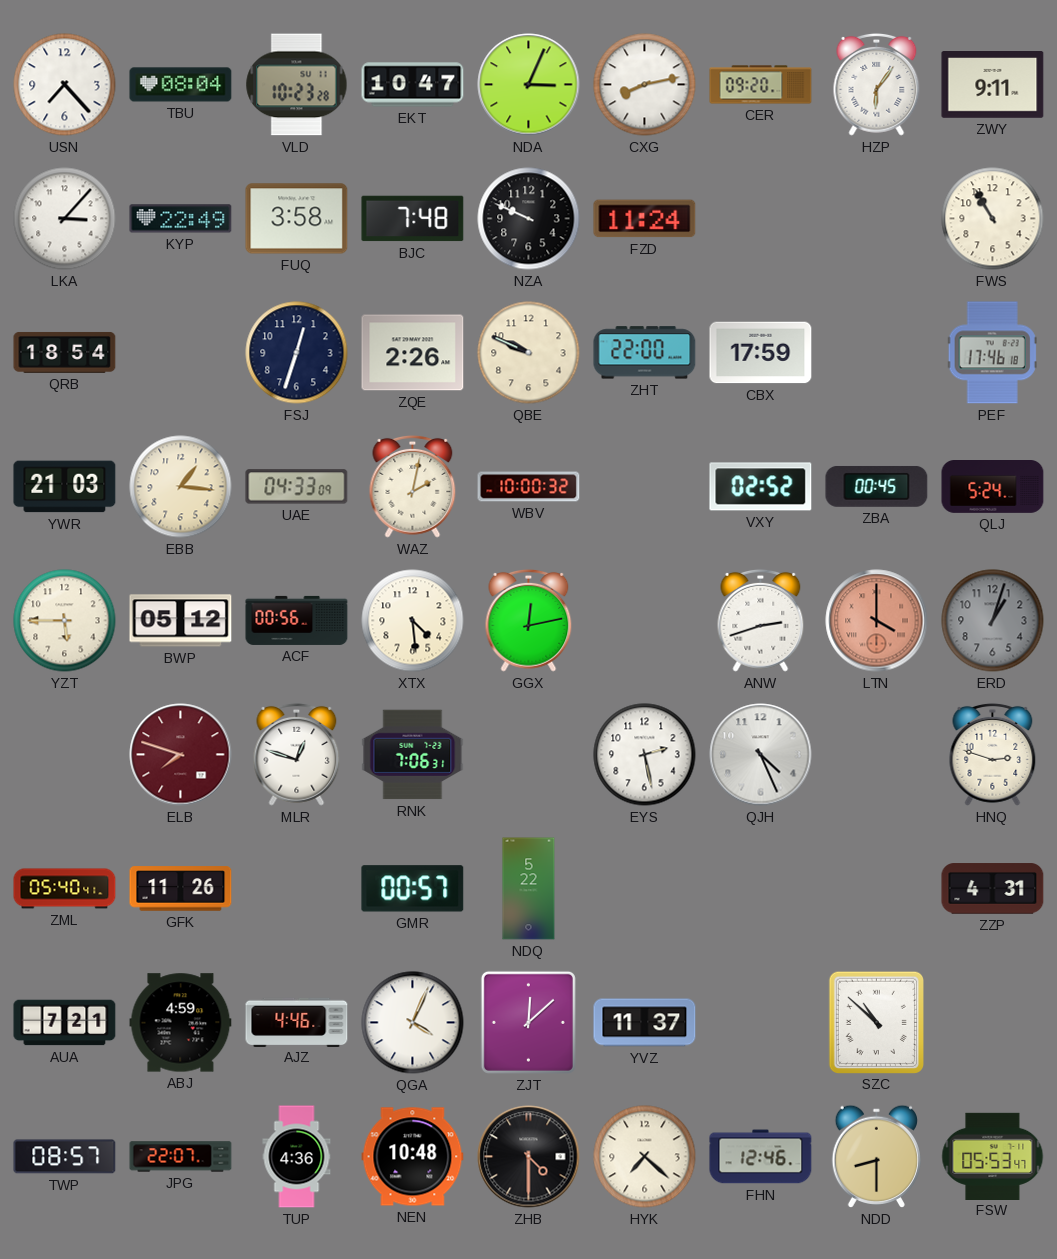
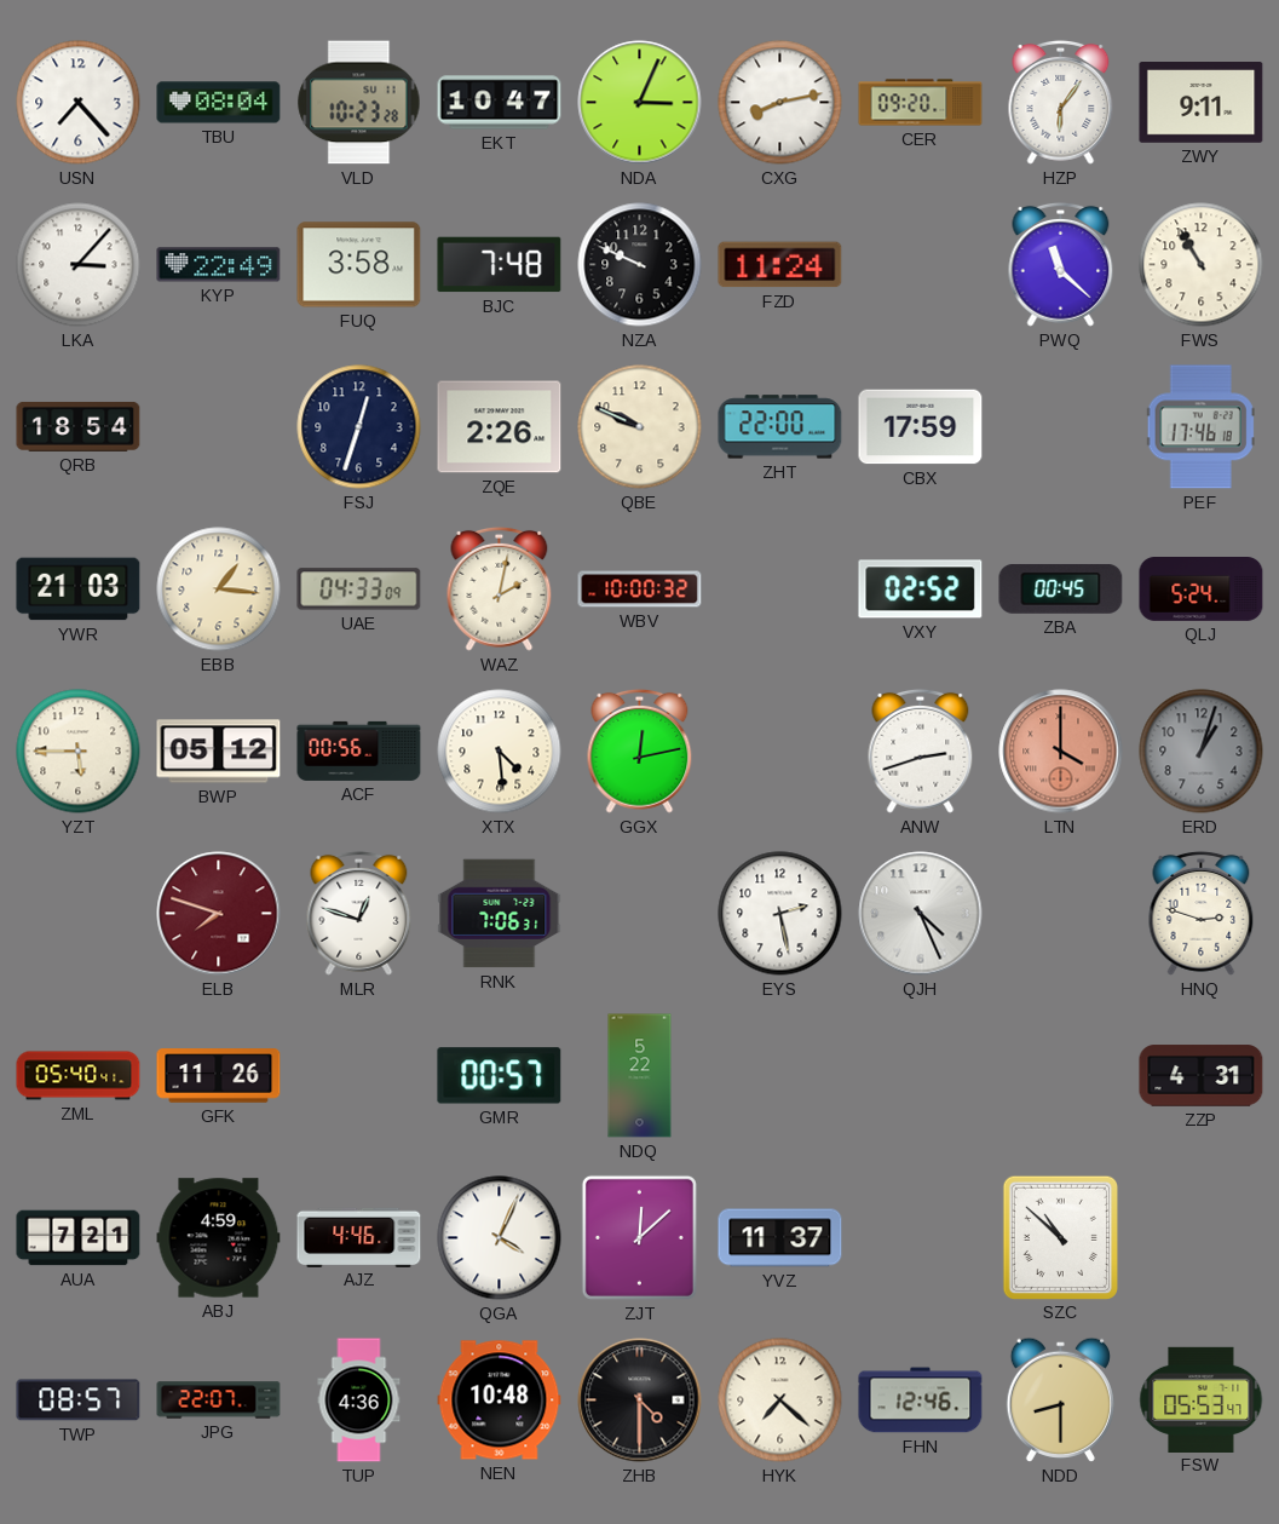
PWQ: none -> 11:22
